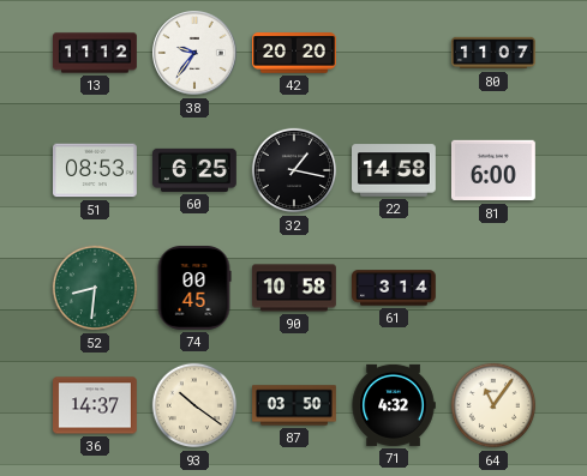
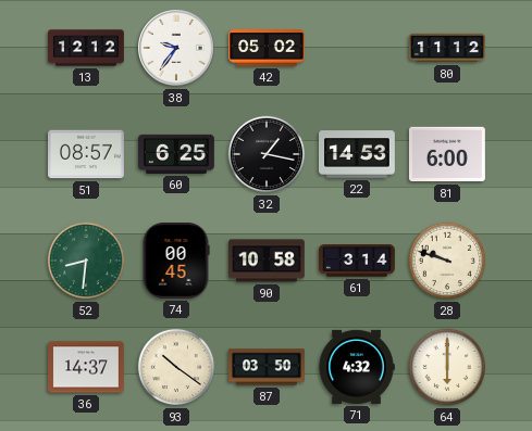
13: 11:12 -> 12:12
42: 20:20 -> 05:02
80: 11:07 -> 11:12
51: 08:53 -> 08:57
22: 14:58 -> 14:53
28: none -> 9:48
64: 11:06 -> 6:00
